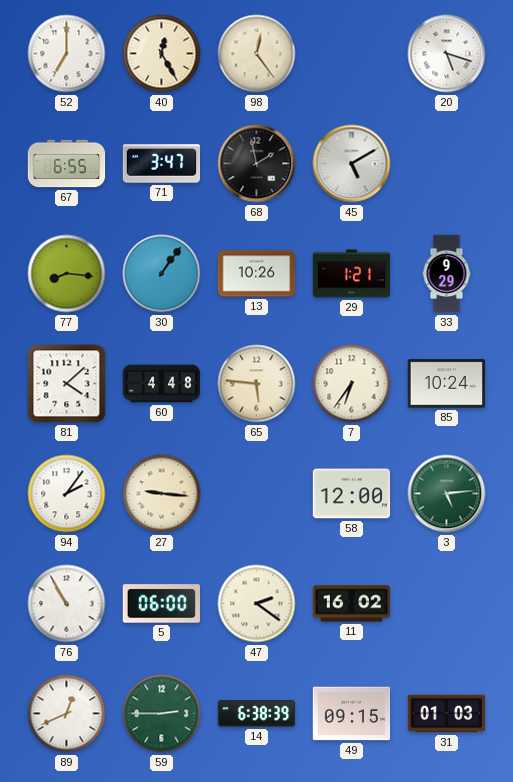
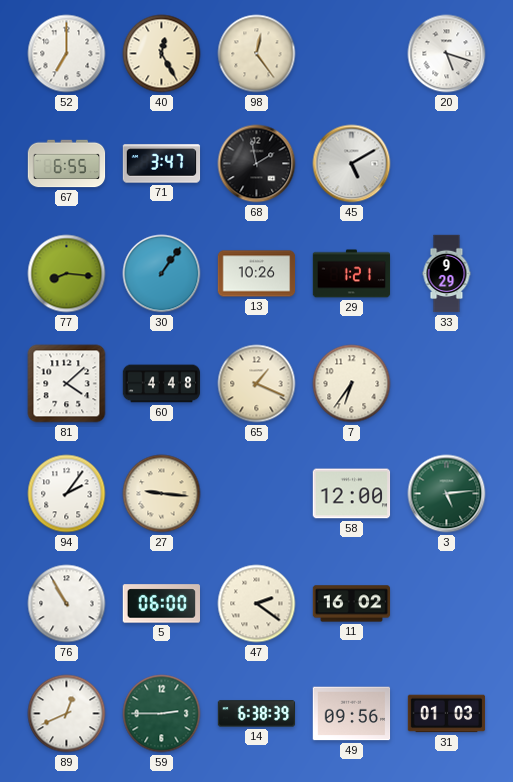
65: 5:46 -> 1:19
85: 10:24 -> none
49: 09:15 -> 09:56
